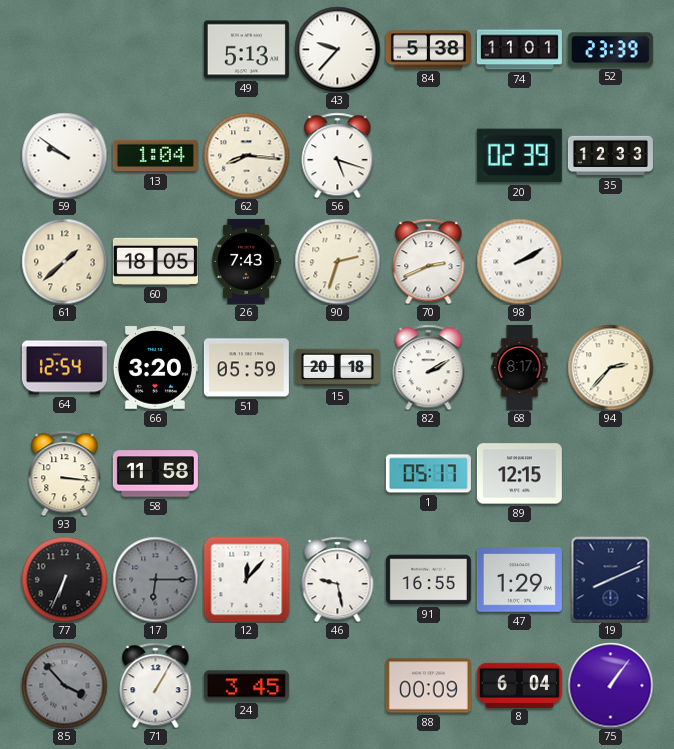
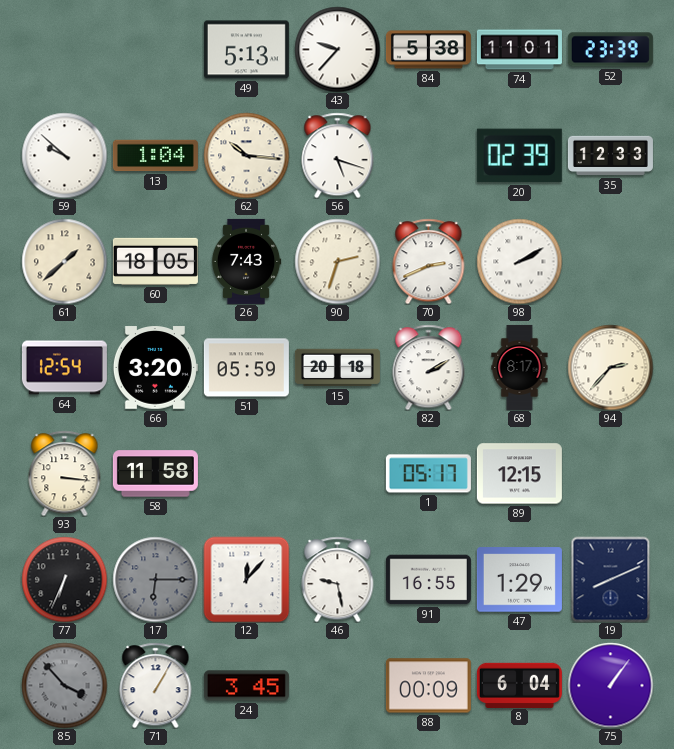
59: 9:51 -> 9:52
62: 8:16 -> 10:16
